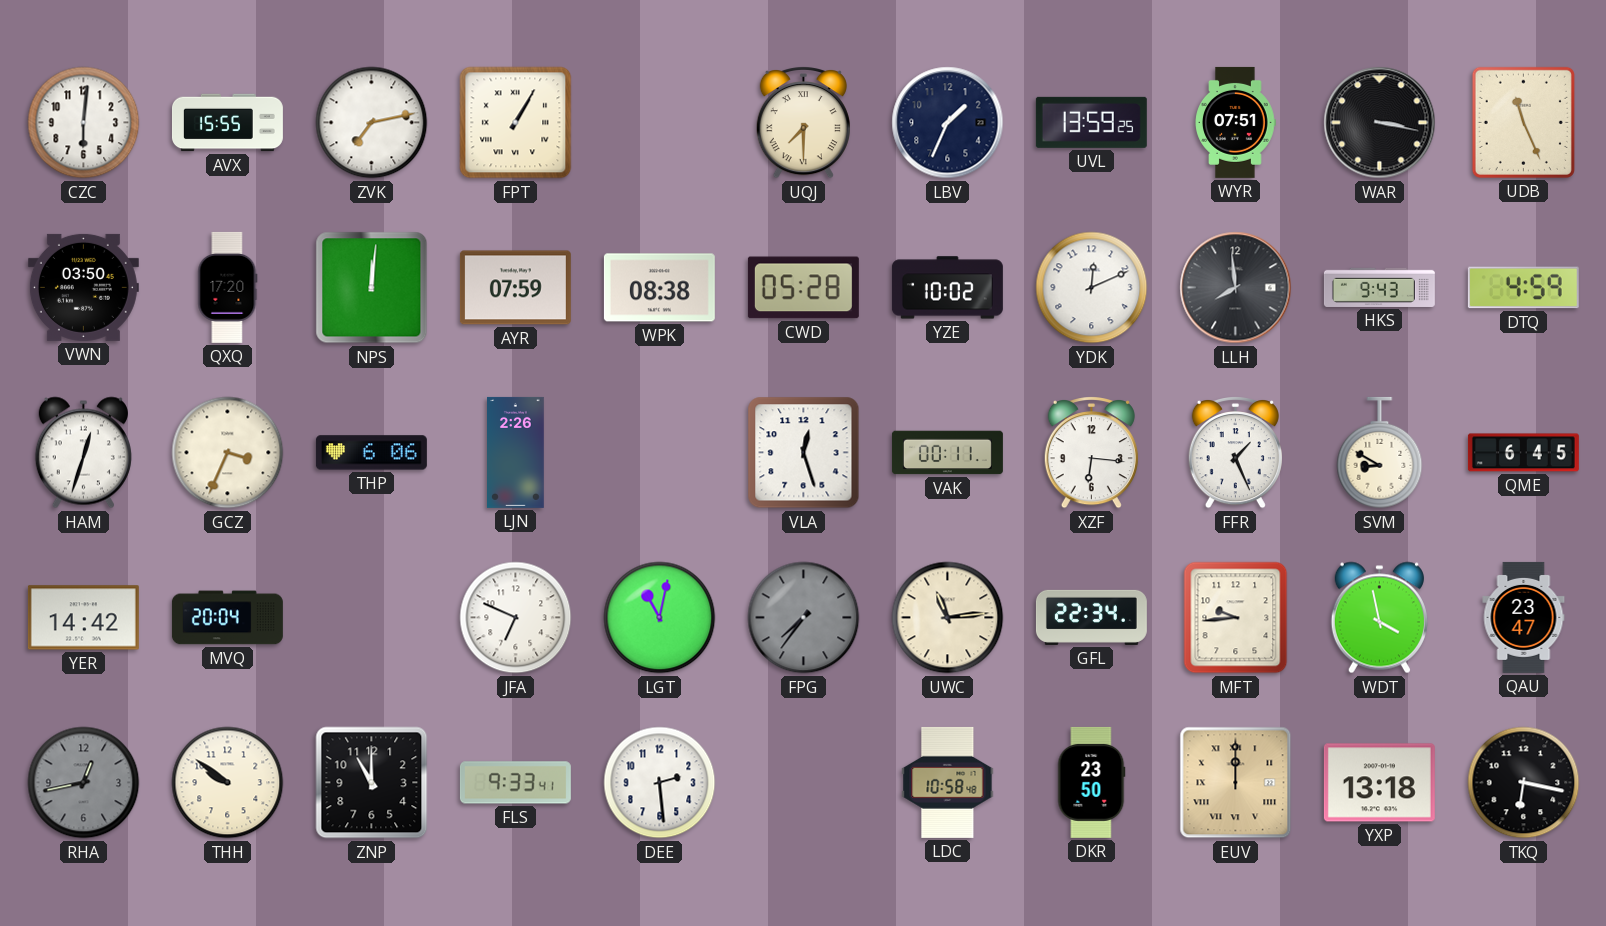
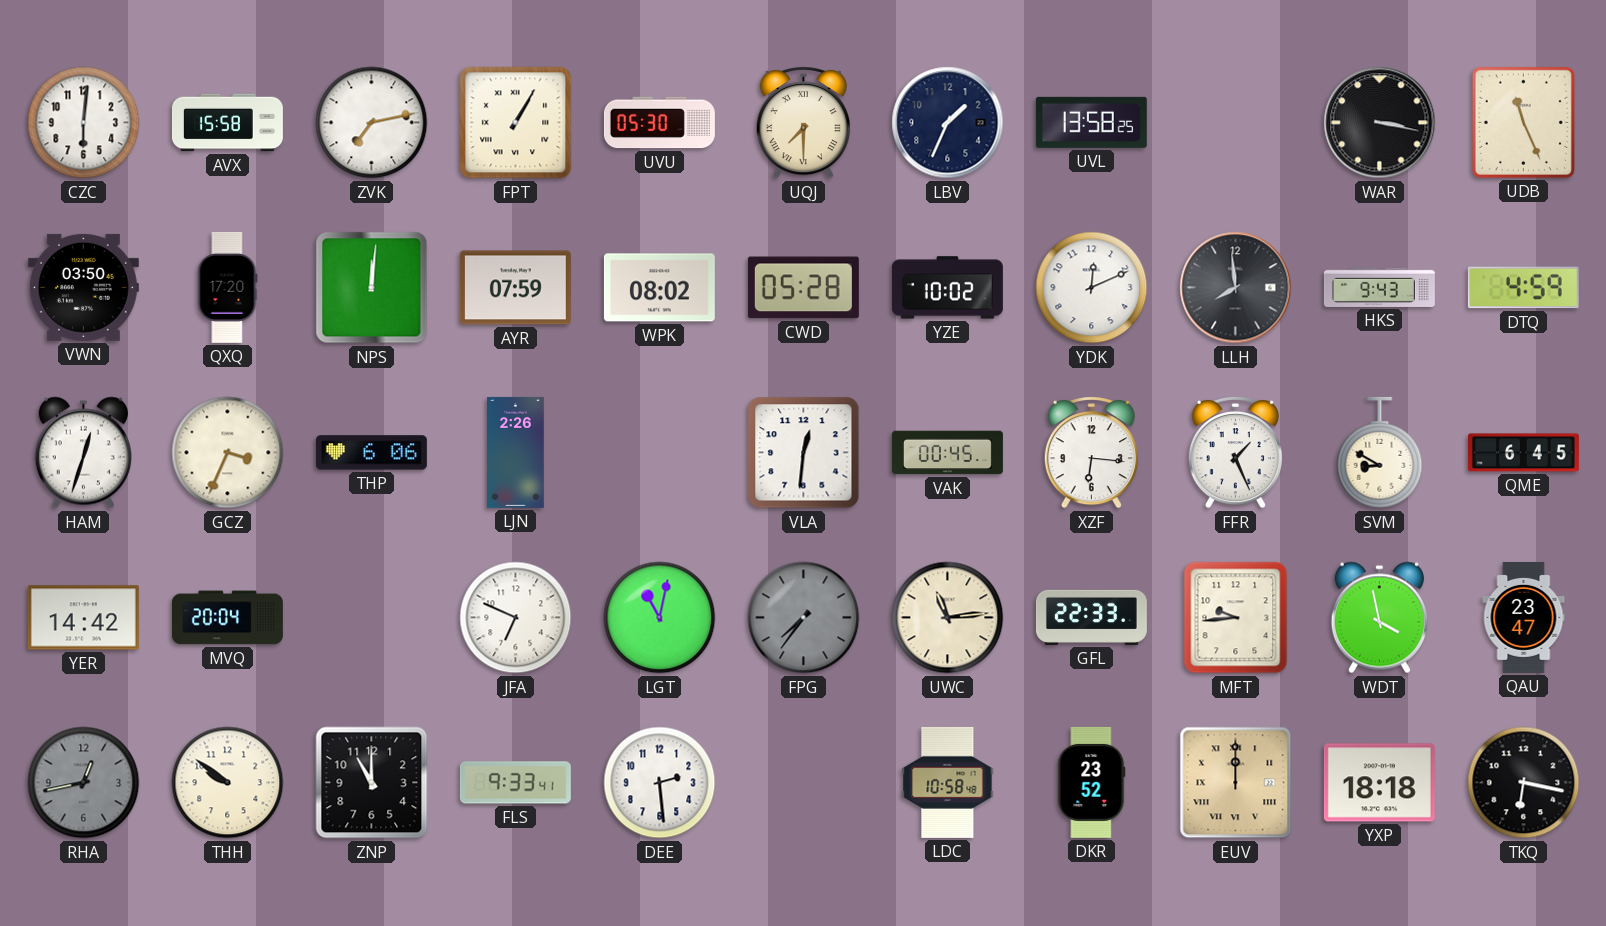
AVX: 15:55 -> 15:58
UVU: none -> 05:30
UVL: 13:59 -> 13:58
WYR: 07:51 -> none
WPK: 08:38 -> 08:02
VLA: 12:27 -> 12:31
VAK: 00:11 -> 00:45
GFL: 22:34 -> 22:33
DKR: 23:50 -> 23:52
YXP: 13:18 -> 18:18
